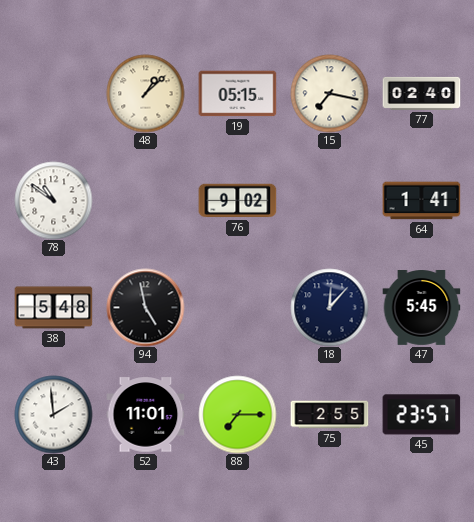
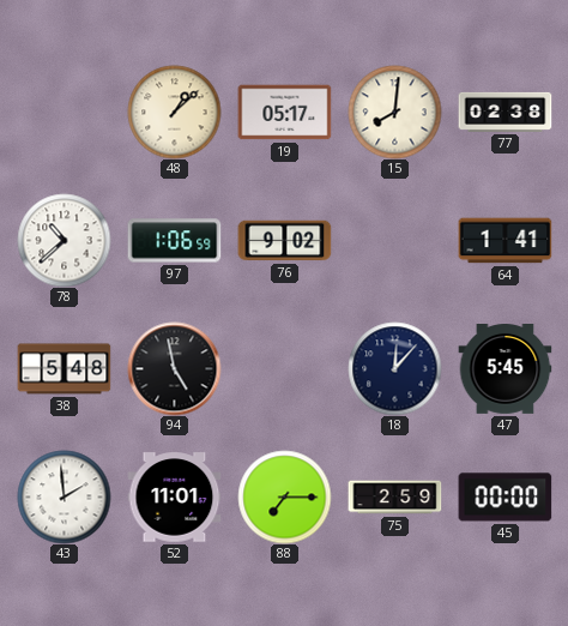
19: 05:15 -> 05:17
15: 7:17 -> 8:01
77: 02:40 -> 02:38
78: 10:51 -> 10:38
97: none -> 1:06
75: 2:55 -> 2:59
45: 23:57 -> 00:00
